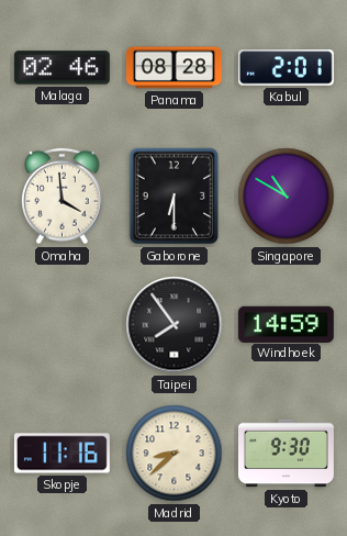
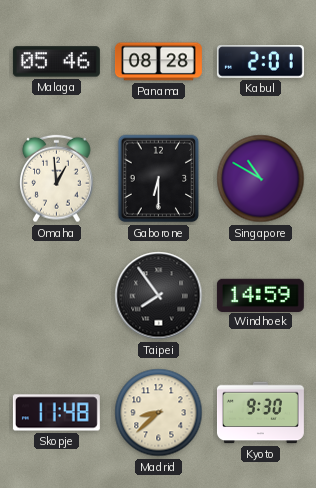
Malaga: 02:46 -> 05:46
Omaha: 3:59 -> 12:59
Skopje: 11:16 -> 11:48
